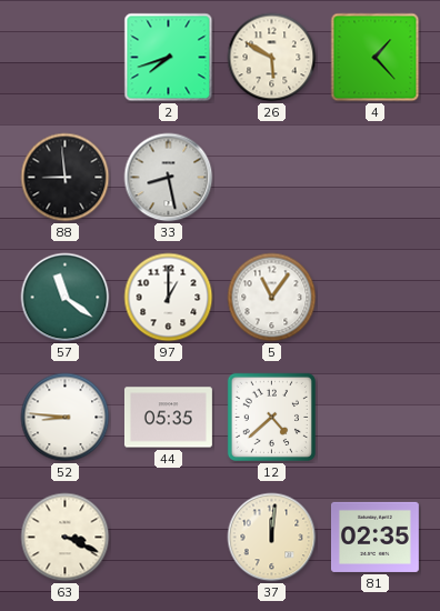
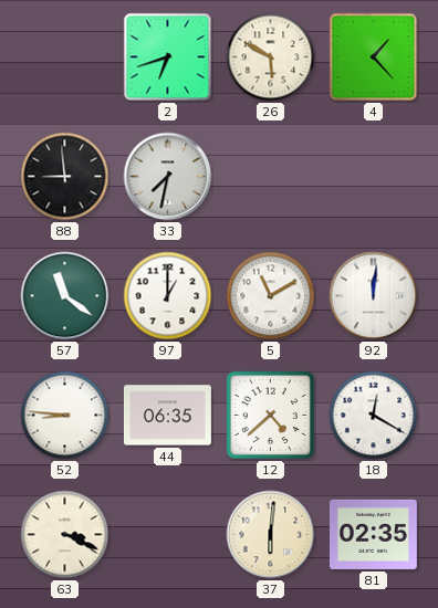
2: 7:42 -> 6:42
33: 8:28 -> 7:32
5: 11:06 -> 11:10
92: none -> 12:01
44: 05:35 -> 06:35
18: none -> 12:20
37: 12:01 -> 6:01
